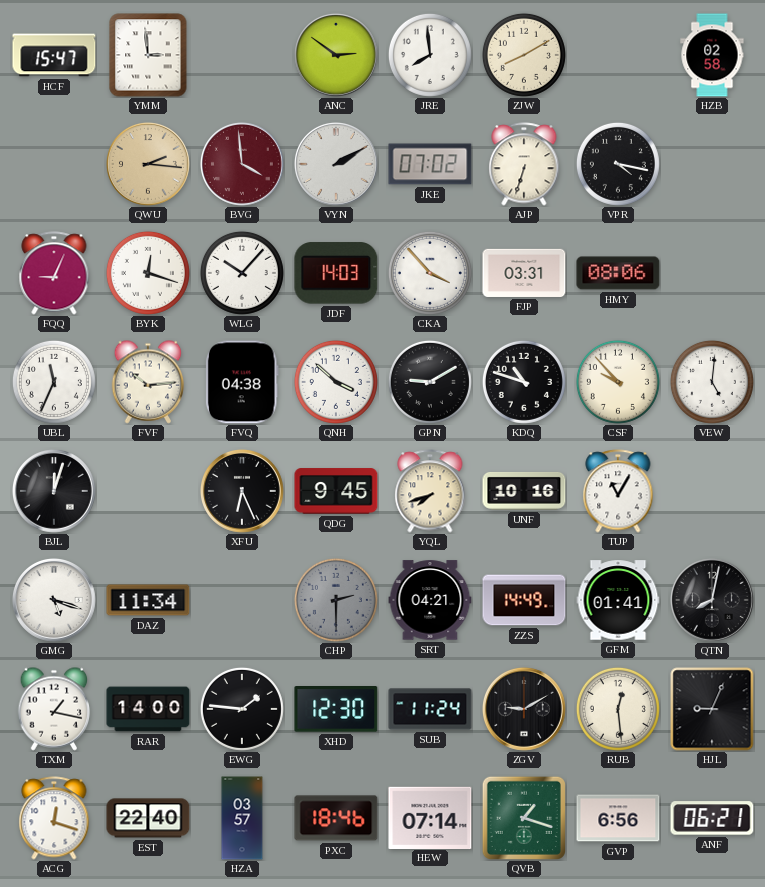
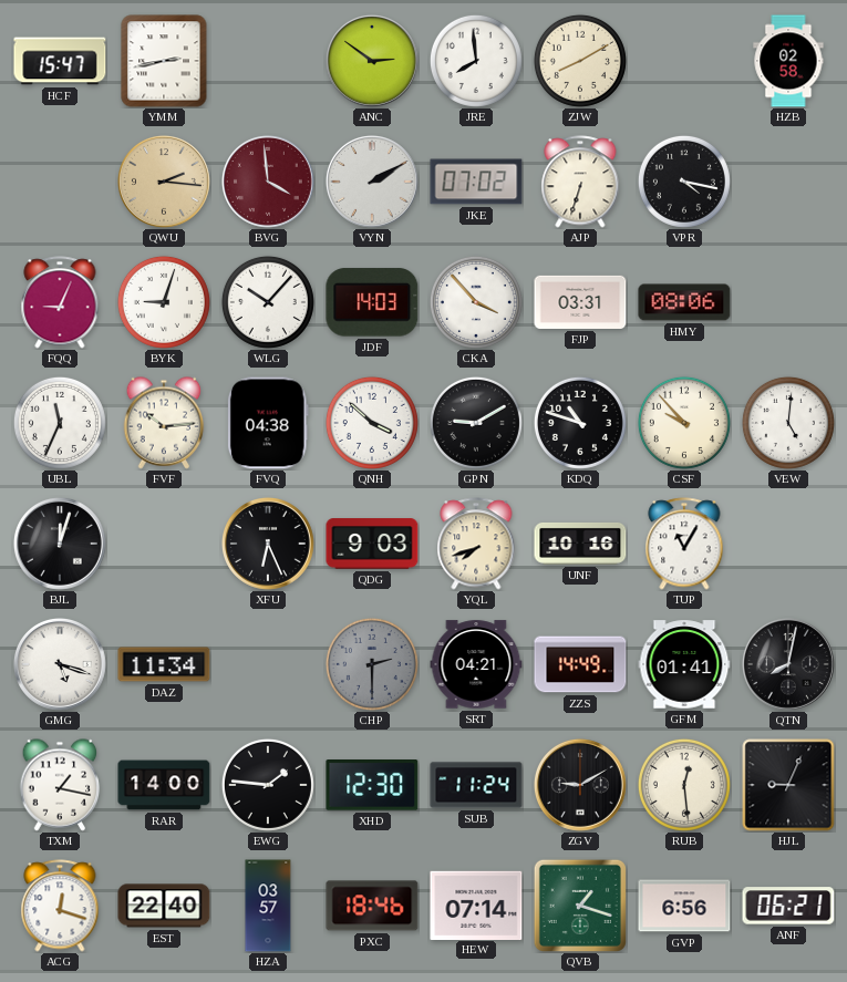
YMM: 2:59 -> 2:43
BYK: 12:18 -> 9:03
QDG: 9:45 -> 9:03
